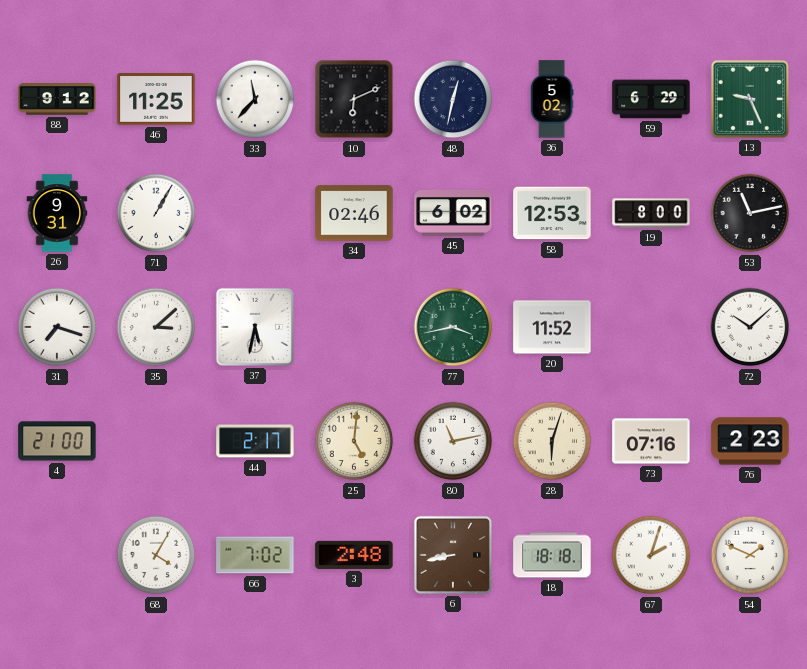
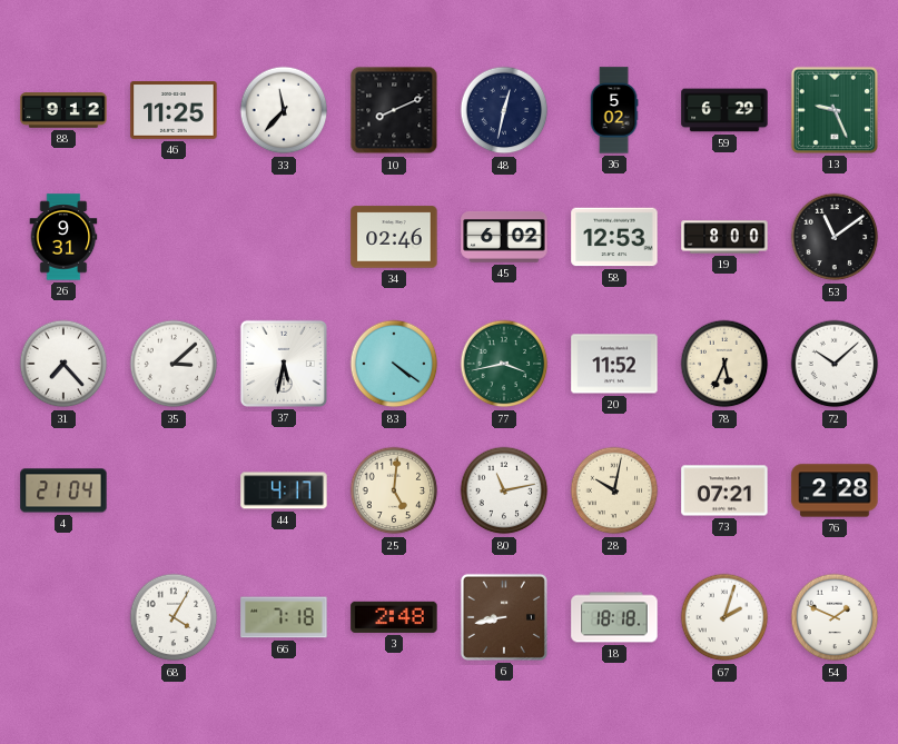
10: 6:11 -> 8:11
71: 1:05 -> none
53: 11:13 -> 11:09
31: 7:18 -> 7:23
83: none -> 4:21
78: none -> 5:34
4: 21:00 -> 21:04
44: 2:17 -> 4:17
28: 6:03 -> 10:02
73: 07:16 -> 07:21
76: 2:23 -> 2:28
66: 7:02 -> 7:18
